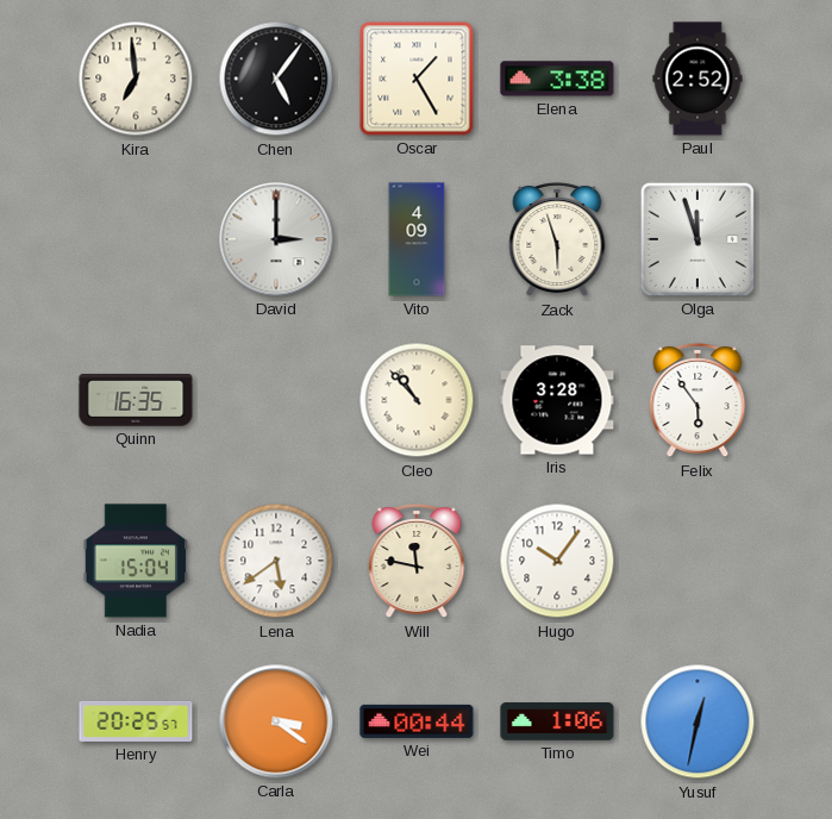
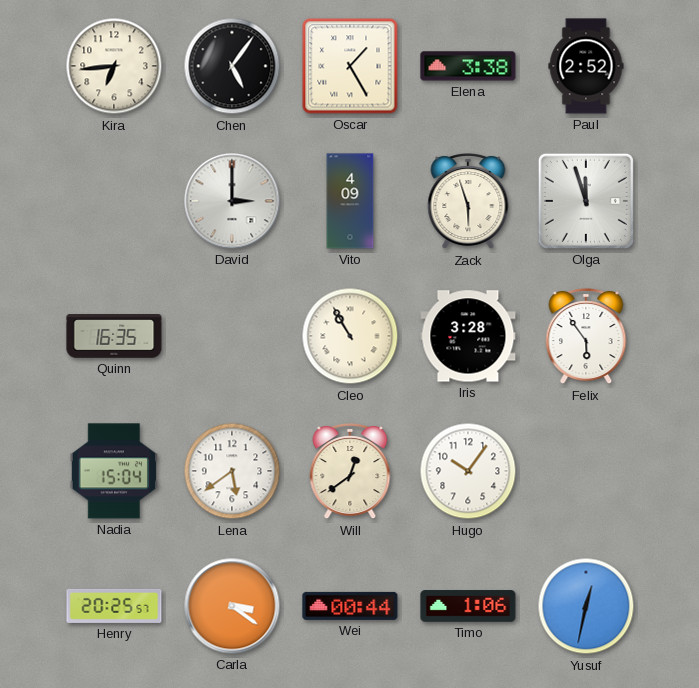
Kira: 6:59 -> 6:44
Cleo: 10:53 -> 10:55
Will: 11:47 -> 12:39
